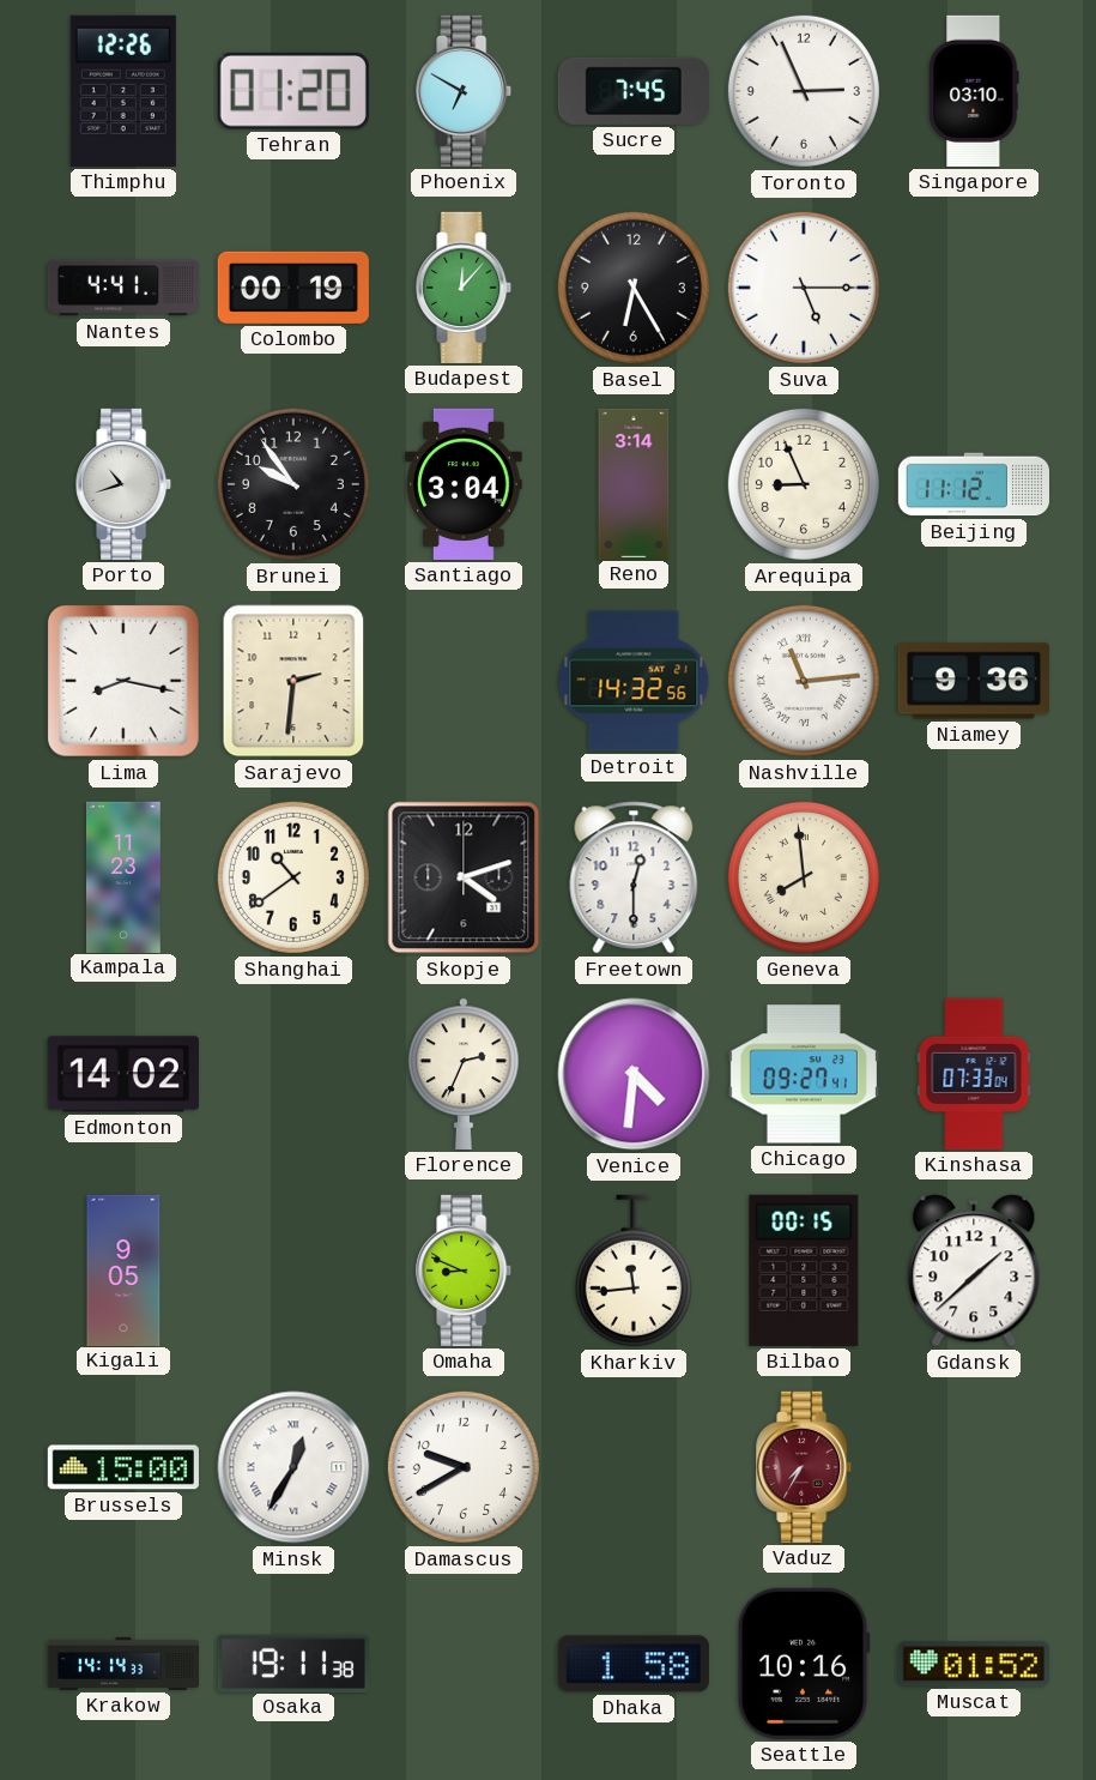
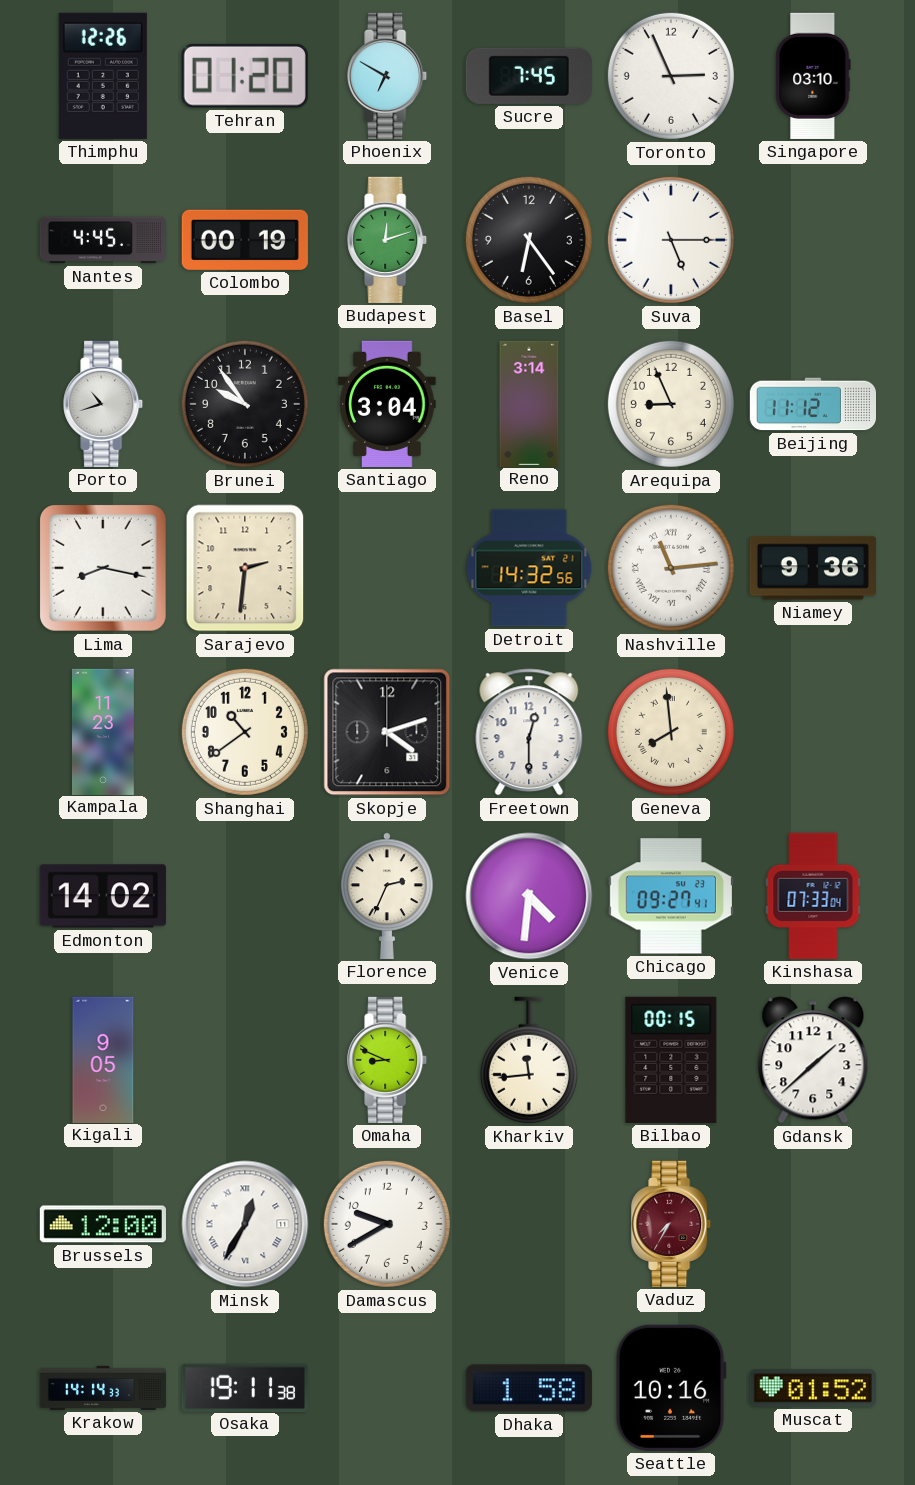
Nantes: 4:41 -> 4:45
Budapest: 12:07 -> 12:12
Basel: 6:25 -> 6:24
Brussels: 15:00 -> 12:00
